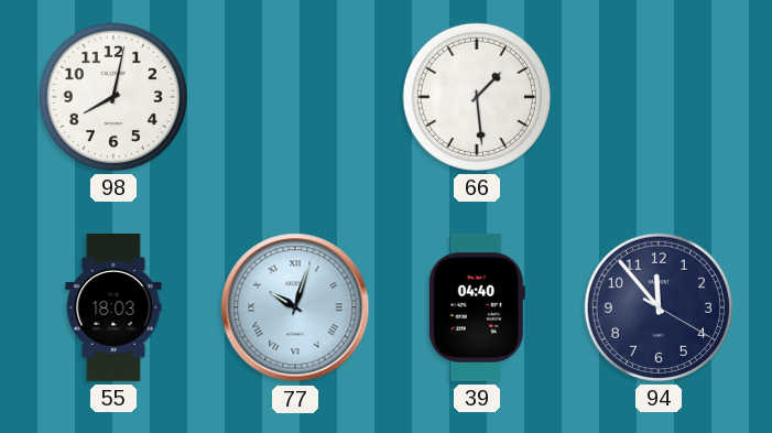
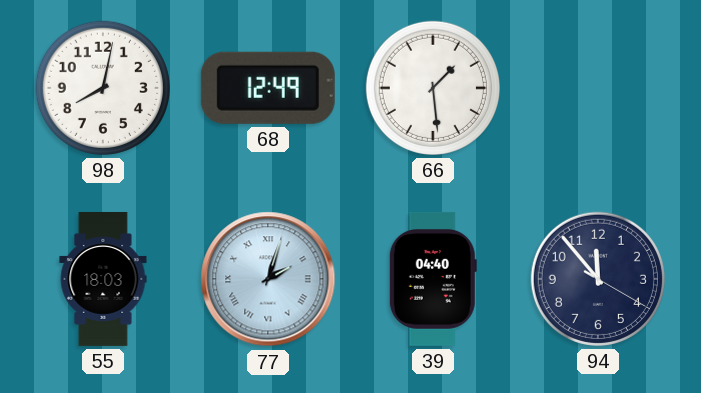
68: none -> 12:49
77: 10:03 -> 2:03
